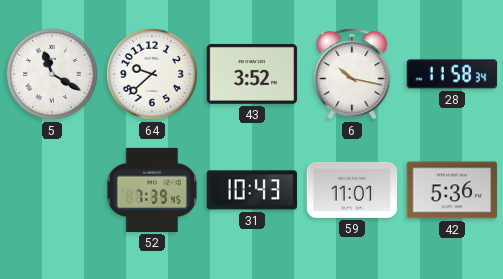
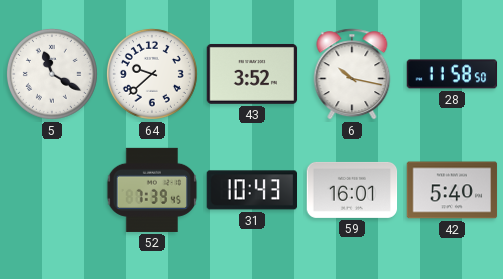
28: 11:58:34 -> 11:58:50
59: 11:01 -> 16:01
42: 5:36 -> 5:40
